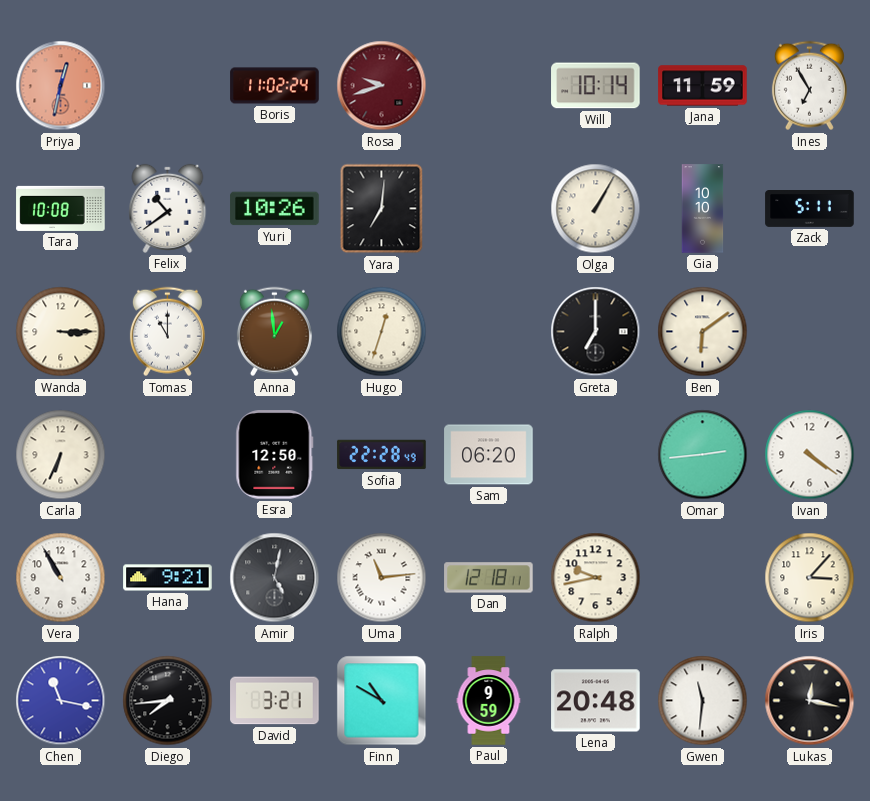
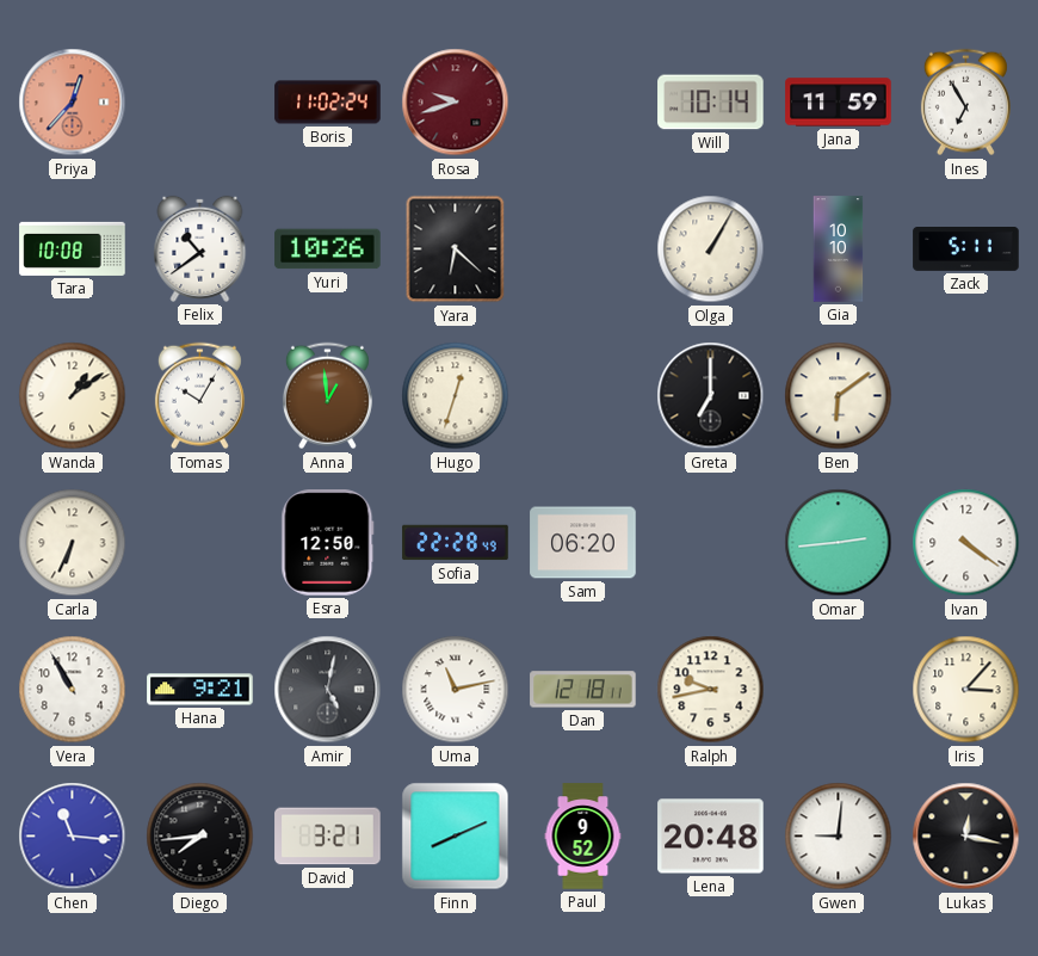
Priya: 12:32 -> 12:37
Yara: 7:01 -> 6:22
Wanda: 3:15 -> 1:09
Tomas: 11:00 -> 10:05
Uma: 11:14 -> 11:13
Chen: 11:17 -> 11:16
Finn: 10:50 -> 8:11
Paul: 9:59 -> 9:52
Gwen: 11:31 -> 9:01
